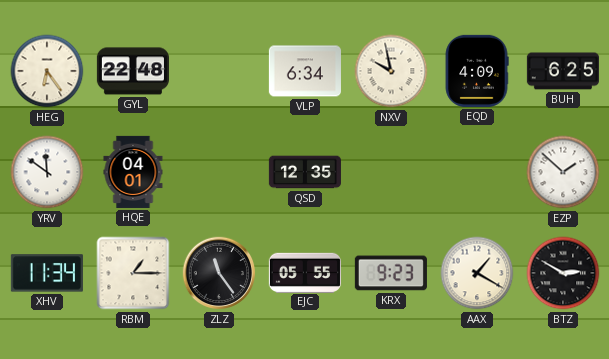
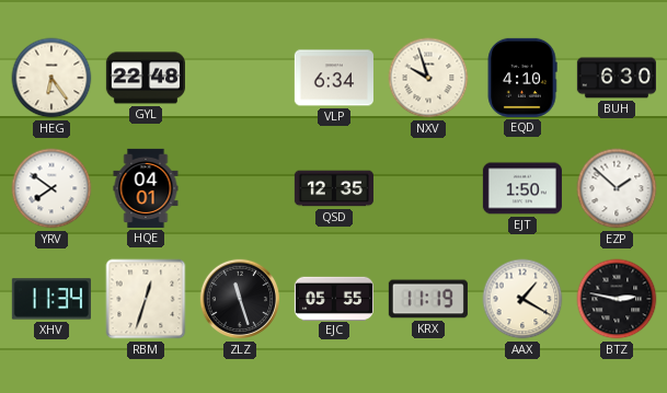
NXV: 9:58 -> 9:57
EQD: 4:09 -> 4:10
BUH: 6:25 -> 6:30
YRV: 11:51 -> 7:51
EJT: none -> 1:50
RBM: 1:15 -> 12:33
ZLZ: 11:24 -> 11:27
KRX: 9:23 -> 11:19
BTZ: 2:50 -> 2:47
